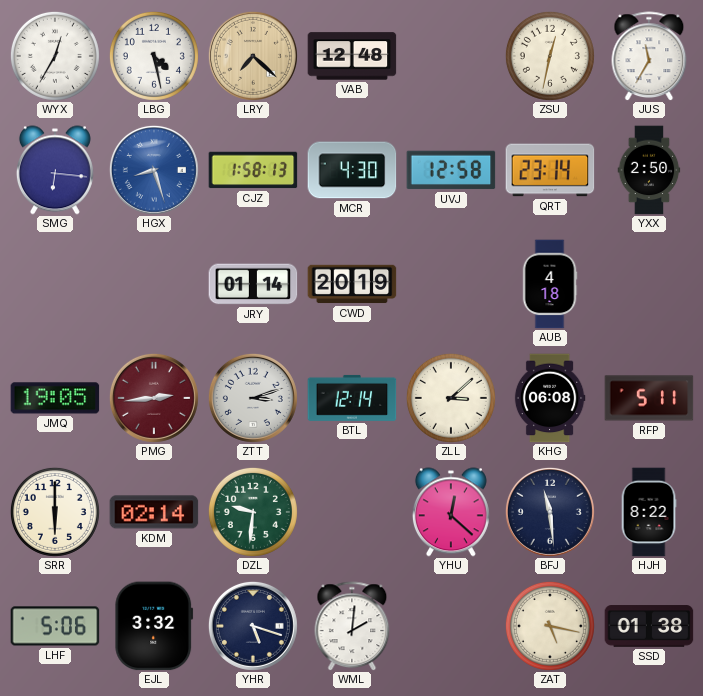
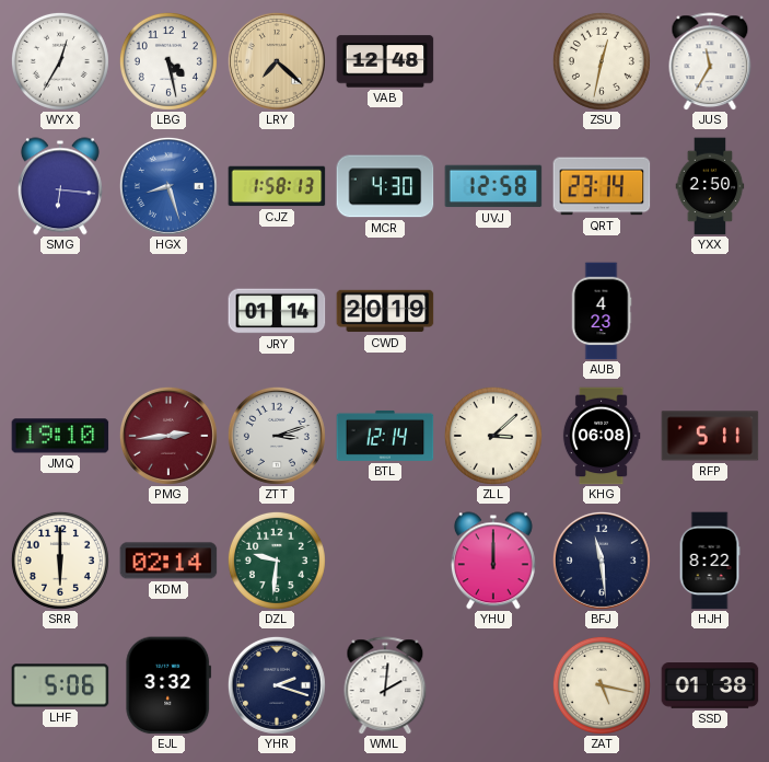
AUB: 4:18 -> 4:23
JMQ: 19:05 -> 19:10
YHU: 12:22 -> 12:00
YHR: 5:18 -> 2:18
